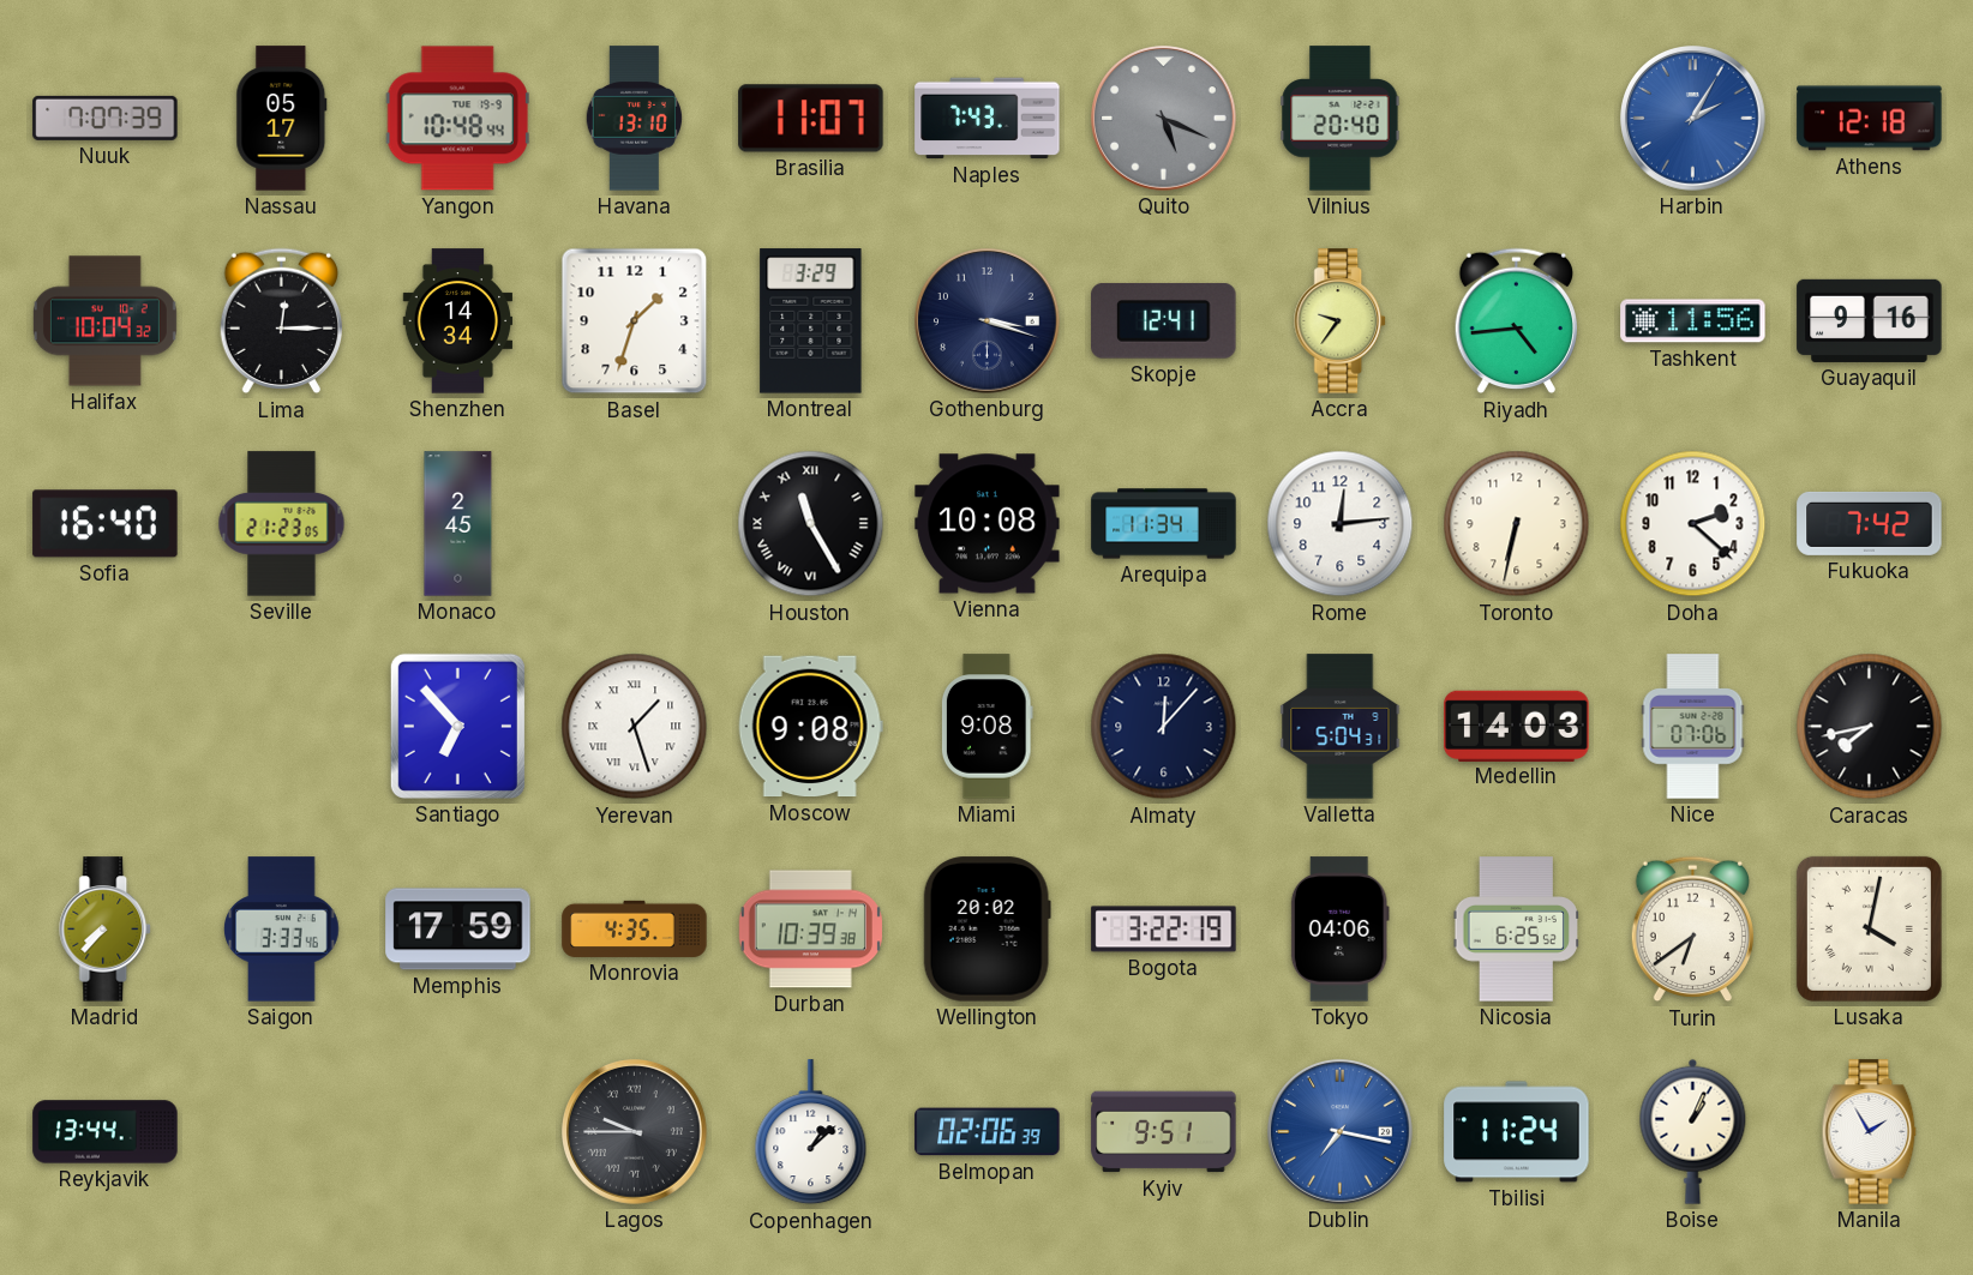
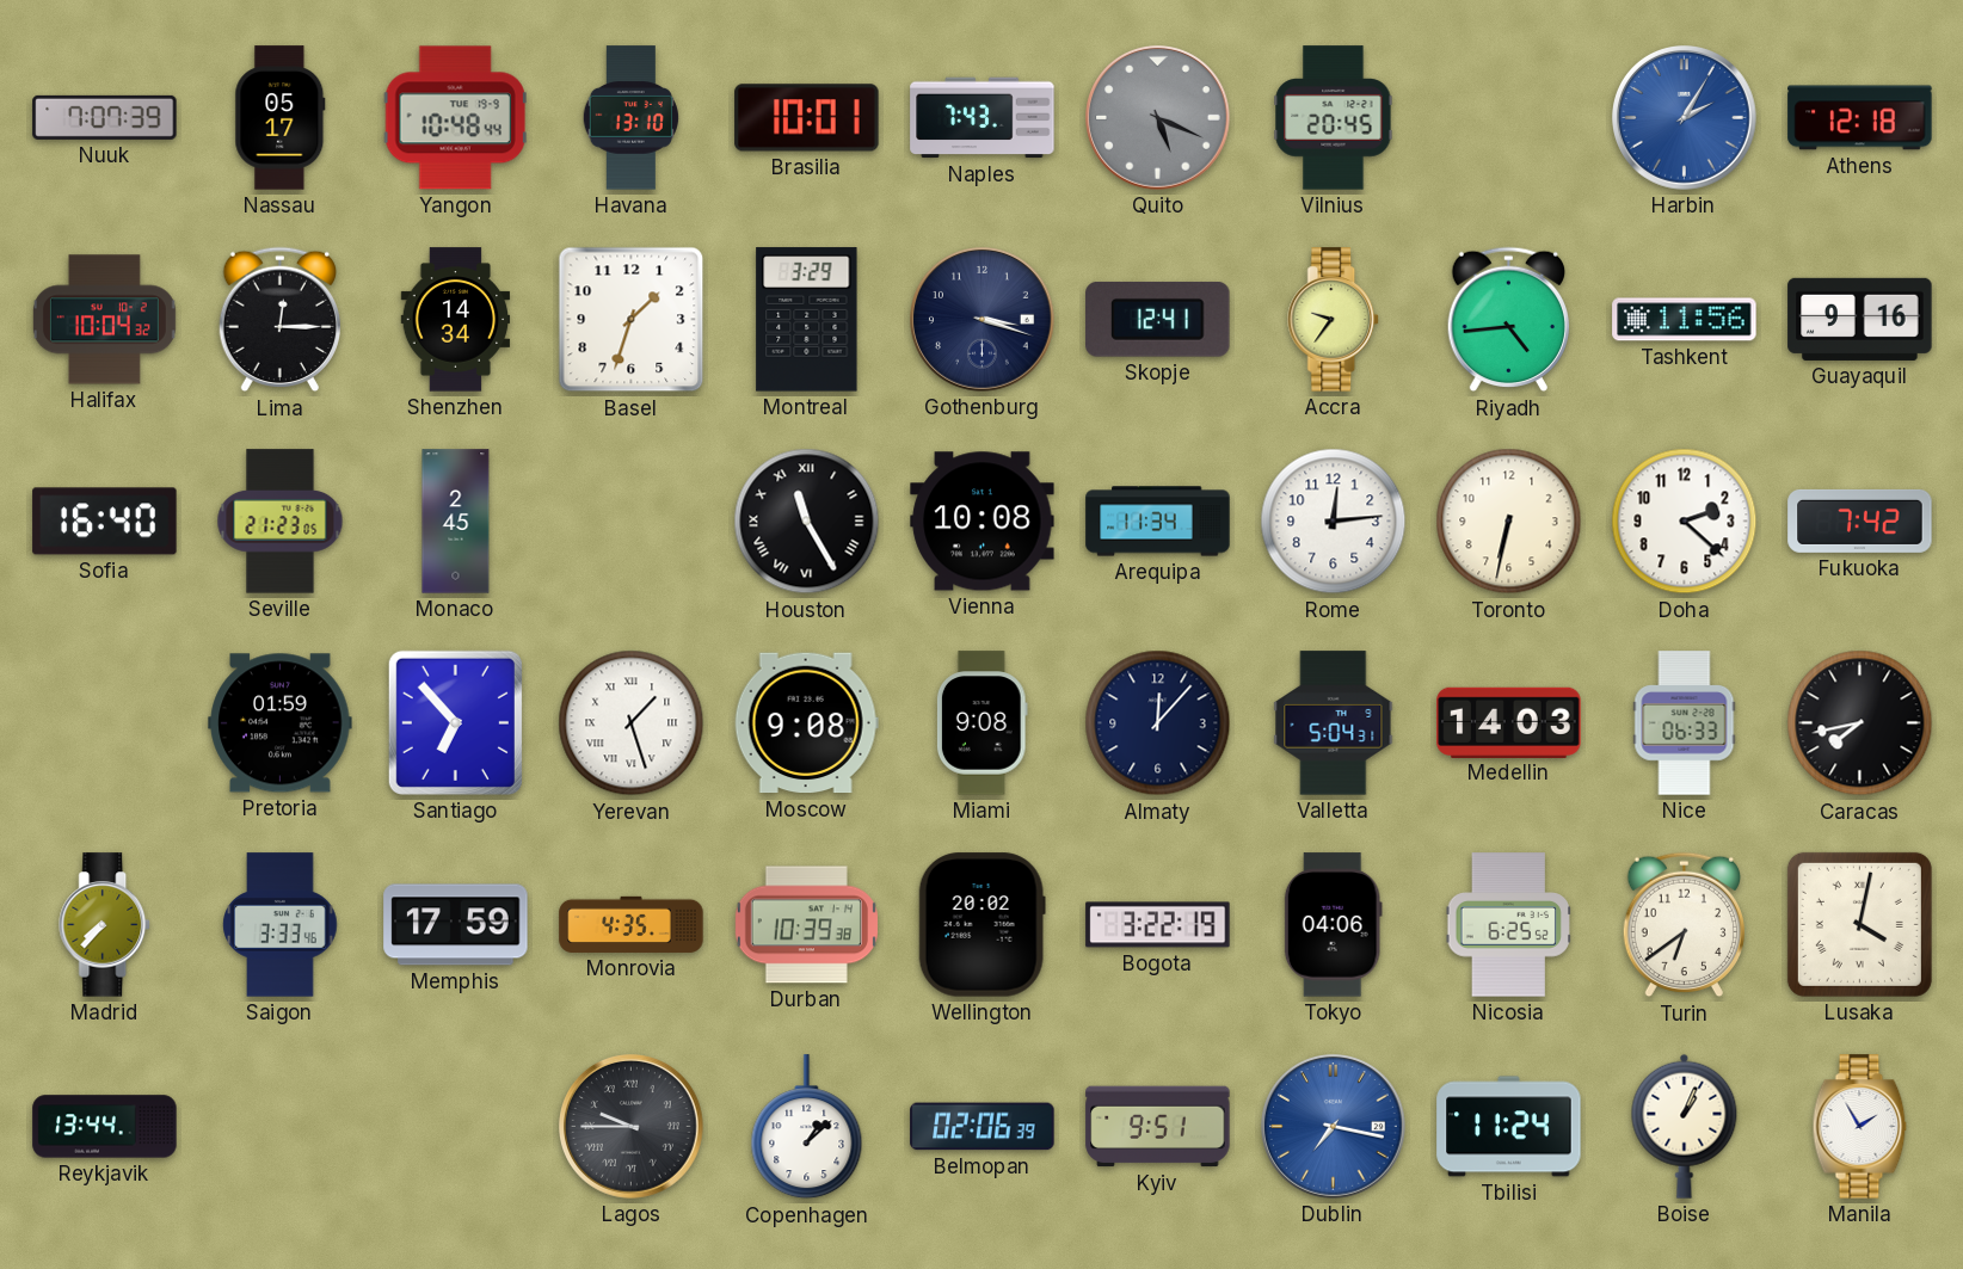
Brasilia: 11:07 -> 10:01
Vilnius: 20:40 -> 20:45
Pretoria: none -> 01:59
Nice: 07:06 -> 06:33
